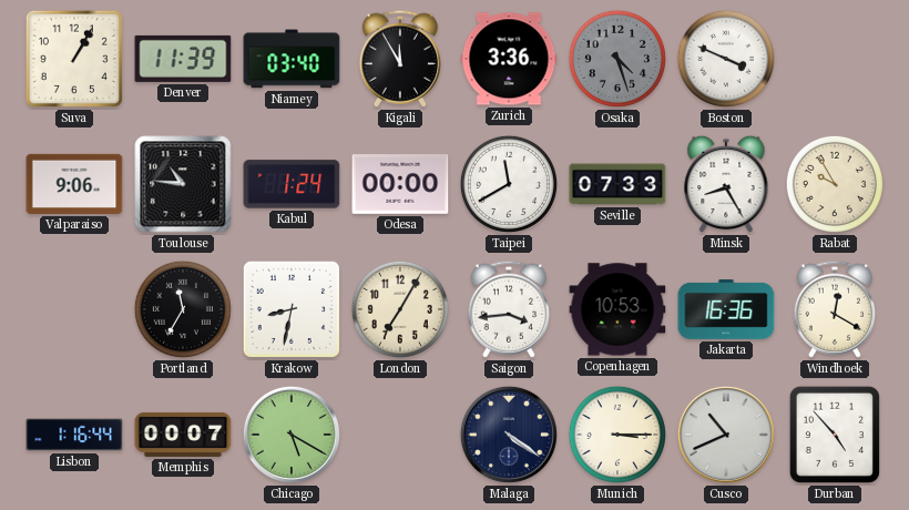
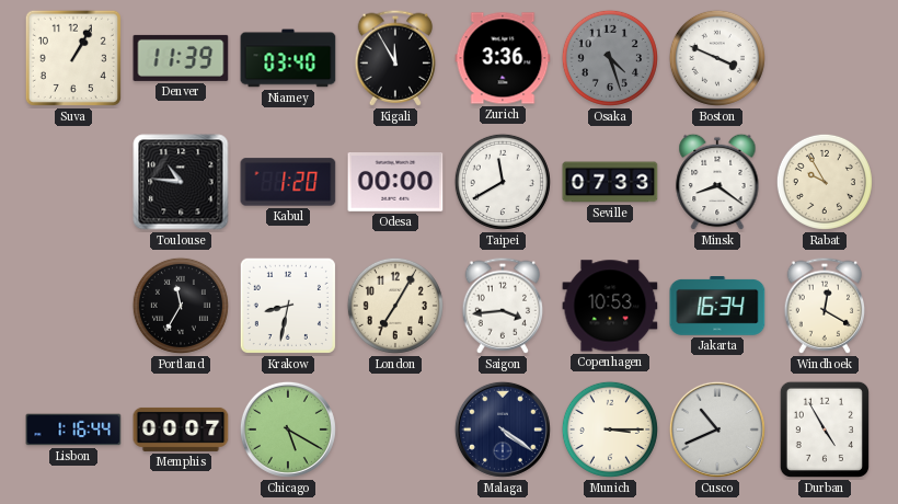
Valparaiso: 9:06 -> none
Kabul: 1:24 -> 1:20
Minsk: 8:25 -> 8:21
Jakarta: 16:36 -> 16:34
Durban: 4:53 -> 4:55
